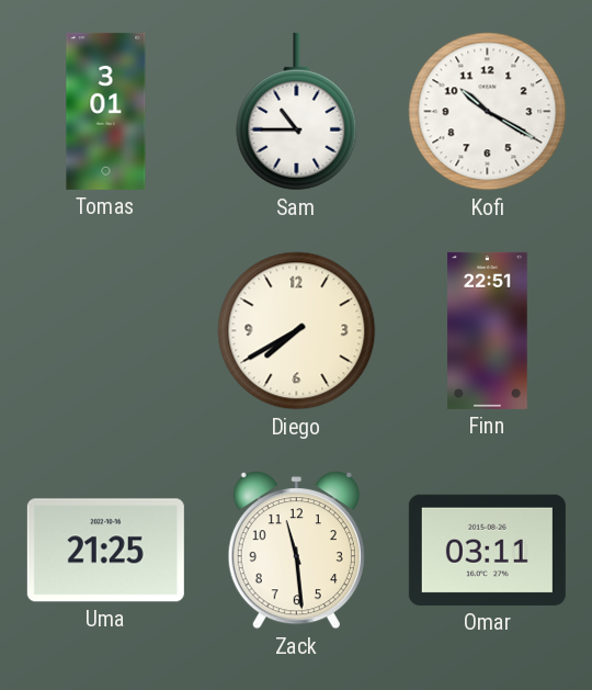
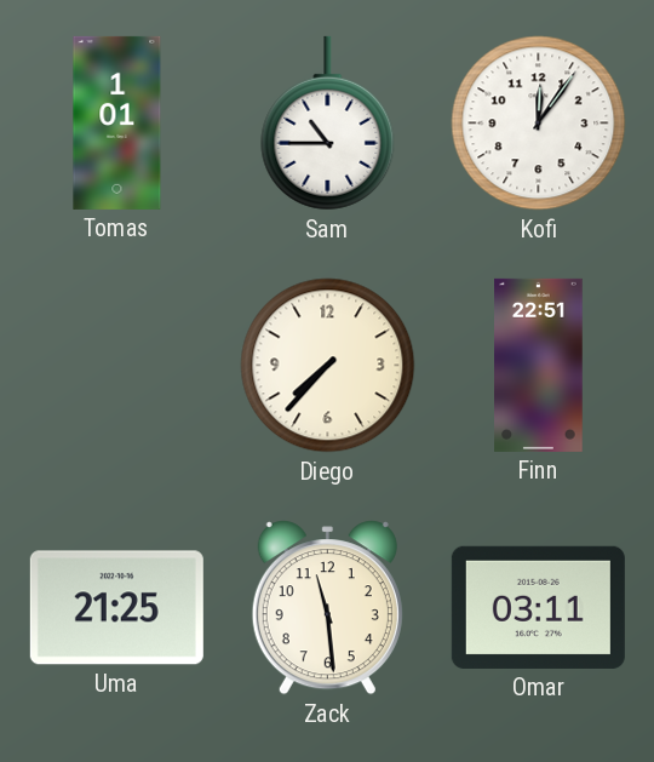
Tomas: 3:01 -> 1:01
Kofi: 10:20 -> 12:06
Diego: 7:40 -> 7:37
